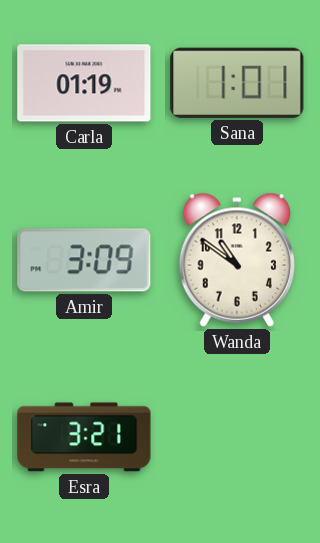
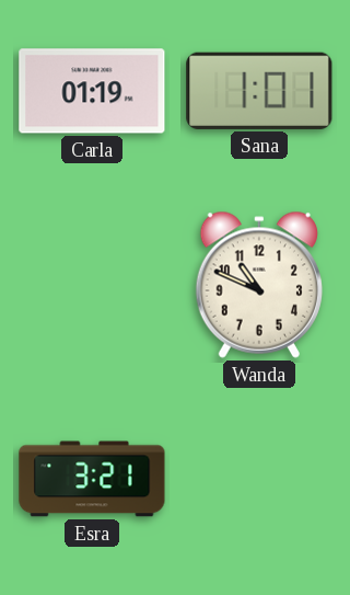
Amir: 3:09 -> none
Wanda: 10:51 -> 10:49
